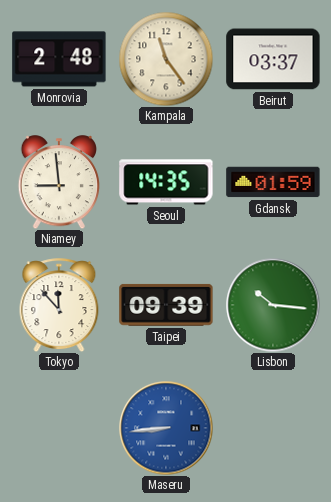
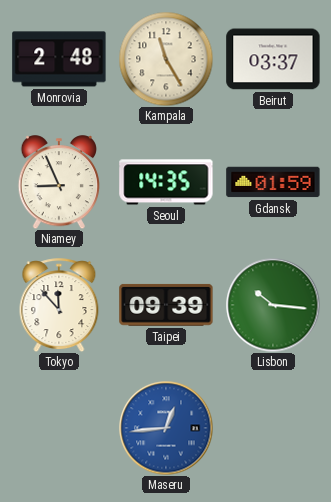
Kampala: 11:24 -> 11:25
Niamey: 8:59 -> 8:56
Maseru: 8:44 -> 12:44
